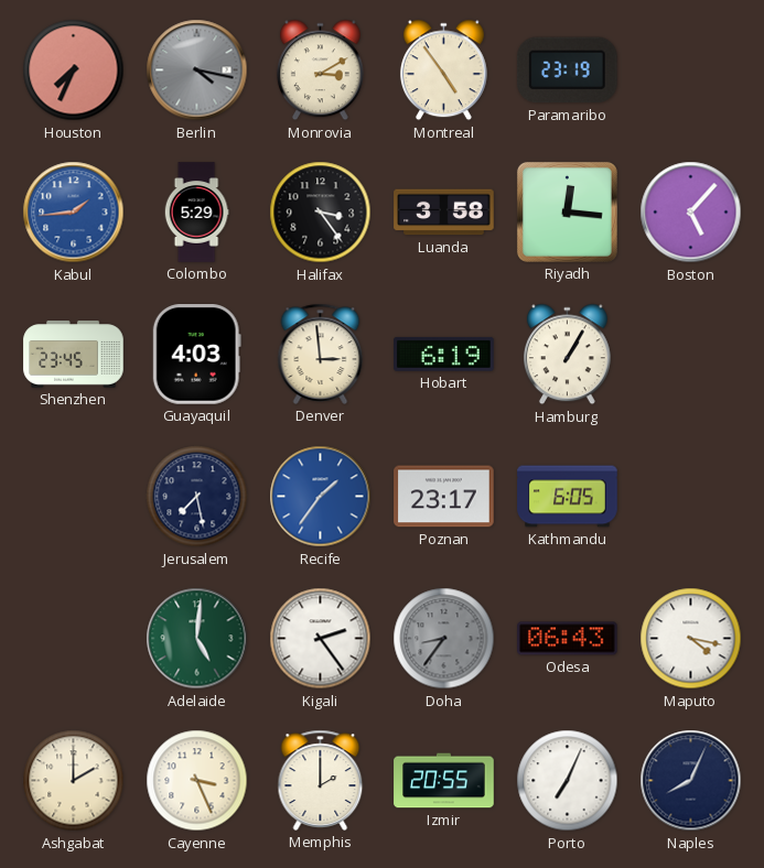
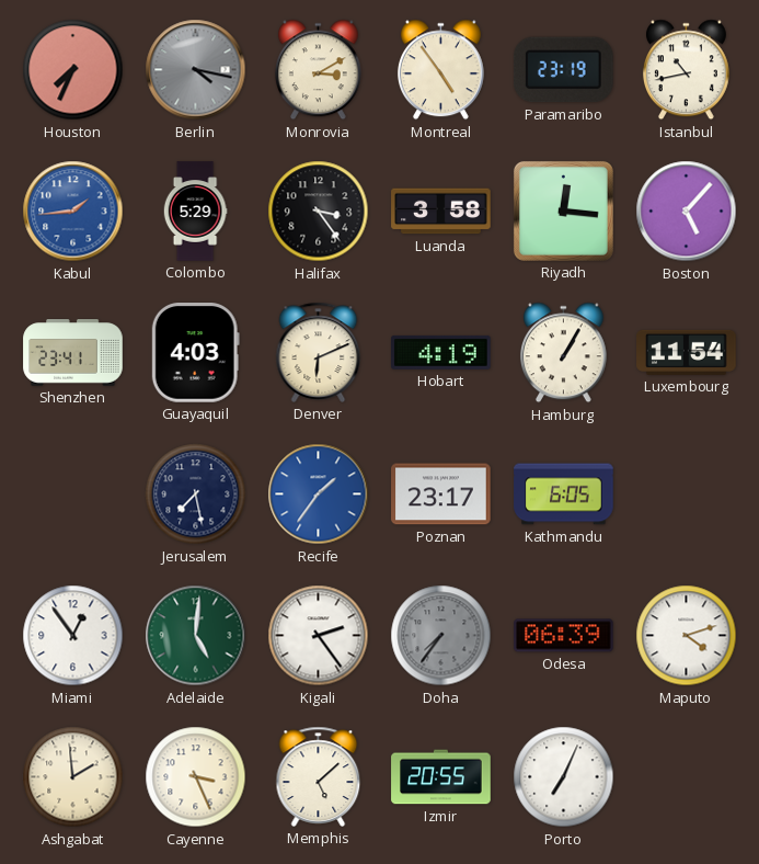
Istanbul: none -> 10:43
Shenzhen: 23:45 -> 23:41
Denver: 2:59 -> 6:11
Hobart: 6:19 -> 4:19
Luxembourg: none -> 11:54
Miami: none -> 12:54
Doha: 8:36 -> 7:36
Odesa: 06:43 -> 06:39
Maputo: 4:17 -> 4:12
Ashgabat: 2:00 -> 1:59
Memphis: 2:00 -> 5:08
Naples: 8:04 -> none
